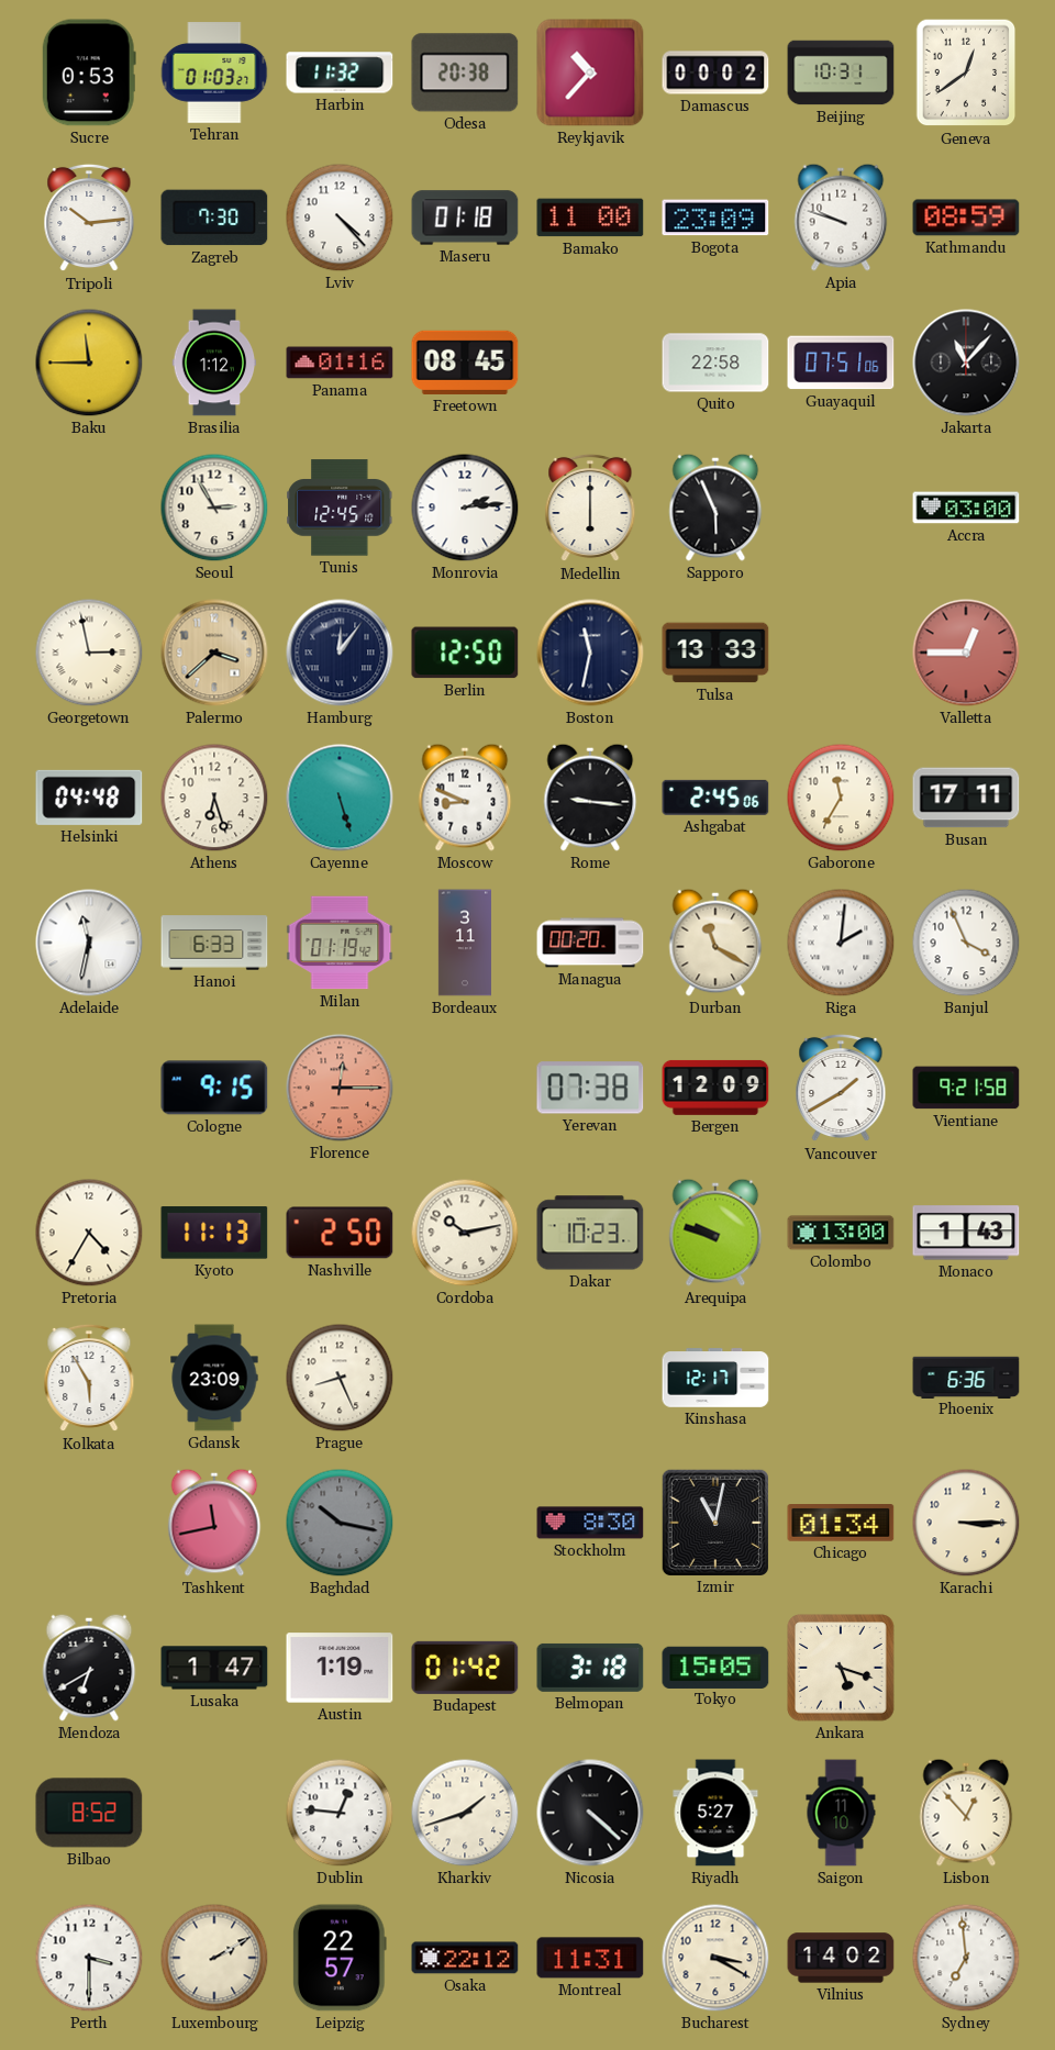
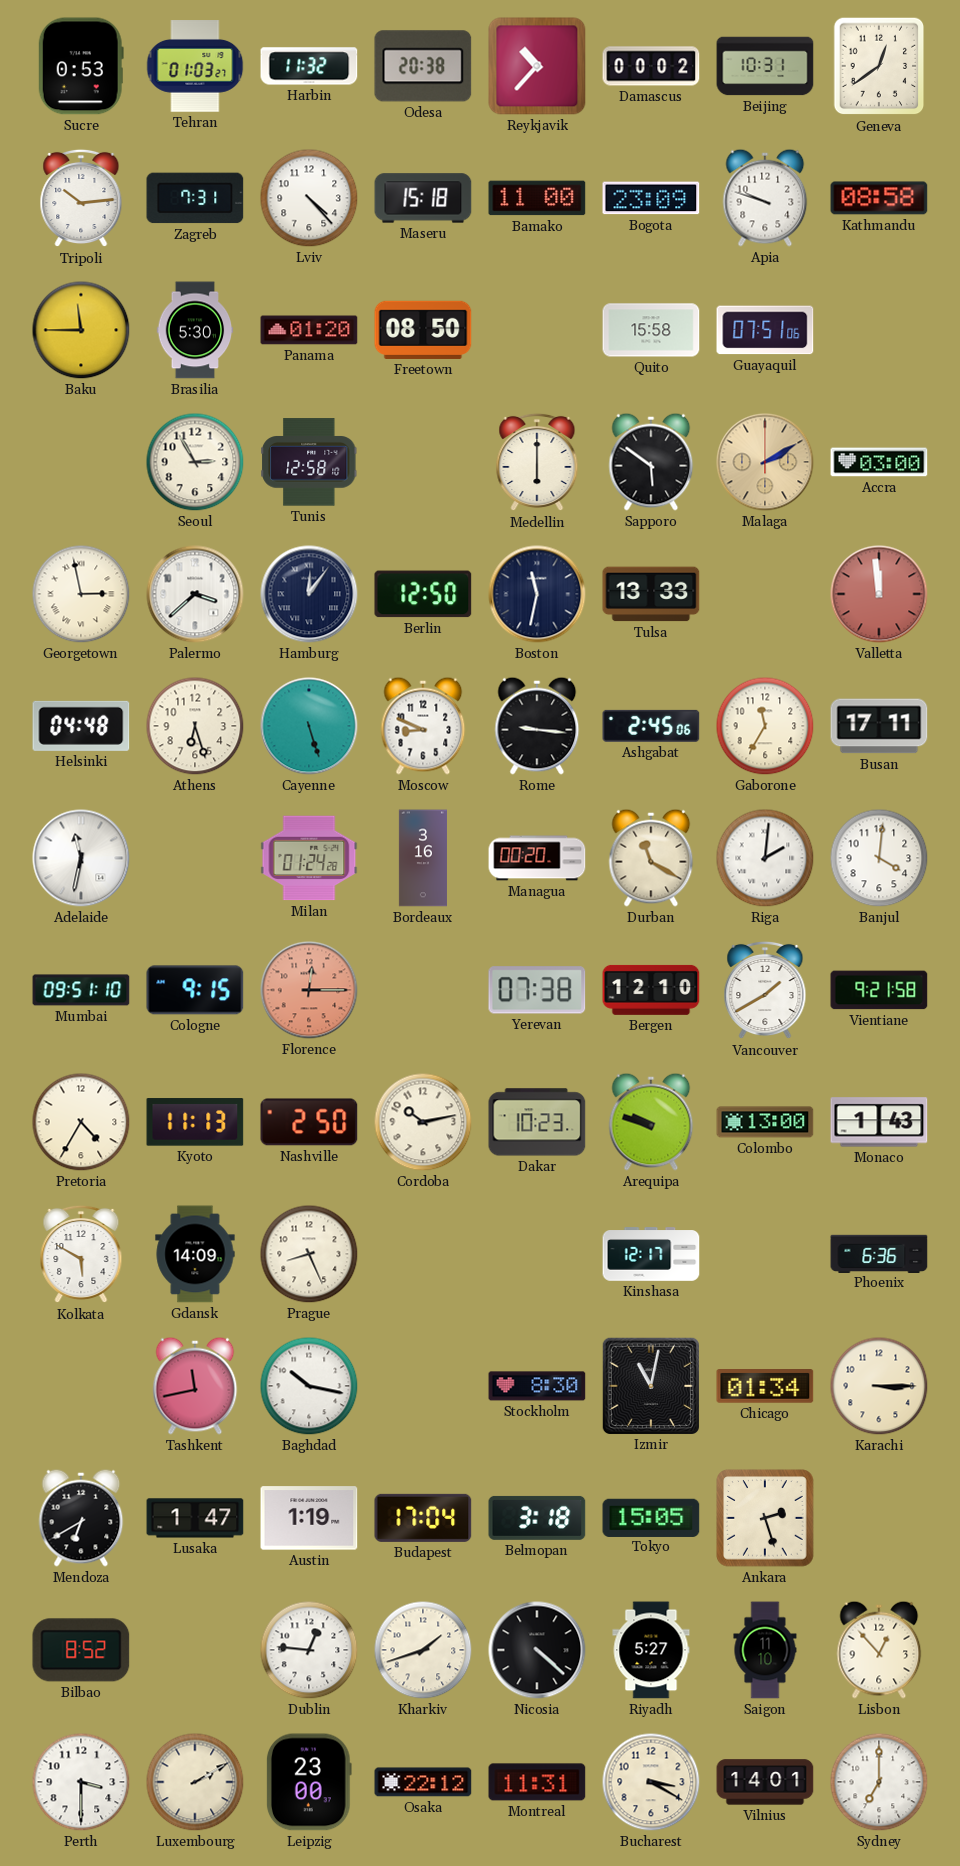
Zagreb: 7:30 -> 7:31
Maseru: 01:18 -> 15:18
Kathmandu: 08:59 -> 08:58
Brasilia: 1:12 -> 5:30
Panama: 01:16 -> 01:20
Freetown: 08:45 -> 08:50
Quito: 22:58 -> 15:58
Jakarta: 11:07 -> none
Tunis: 12:45 -> 12:58
Monrovia: 2:14 -> none
Sapporo: 5:56 -> 5:51
Malaga: none -> 2:10
Palermo dial: champagne -> white
Valletta: 12:45 -> 11:59
Hanoi: 6:33 -> none
Milan: 01:19 -> 01:24
Bordeaux: 3:11 -> 3:16
Banjul: 3:56 -> 4:01
Mumbai: none -> 09:51
Bergen: 12:09 -> 12:10
Kolkata: 5:55 -> 5:50
Gdansk: 23:09 -> 14:09
Baghdad dial: grey -> white
Budapest: 01:42 -> 17:04
Ankara: 5:18 -> 2:27
Leipzig: 22:57 -> 23:00
Vilnius: 14:02 -> 14:01
Sydney: 6:59 -> 7:00
